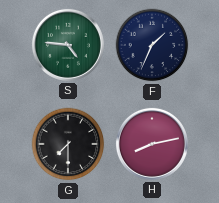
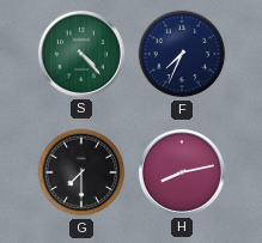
S: 4:46 -> 4:23
F: 1:34 -> 7:34
